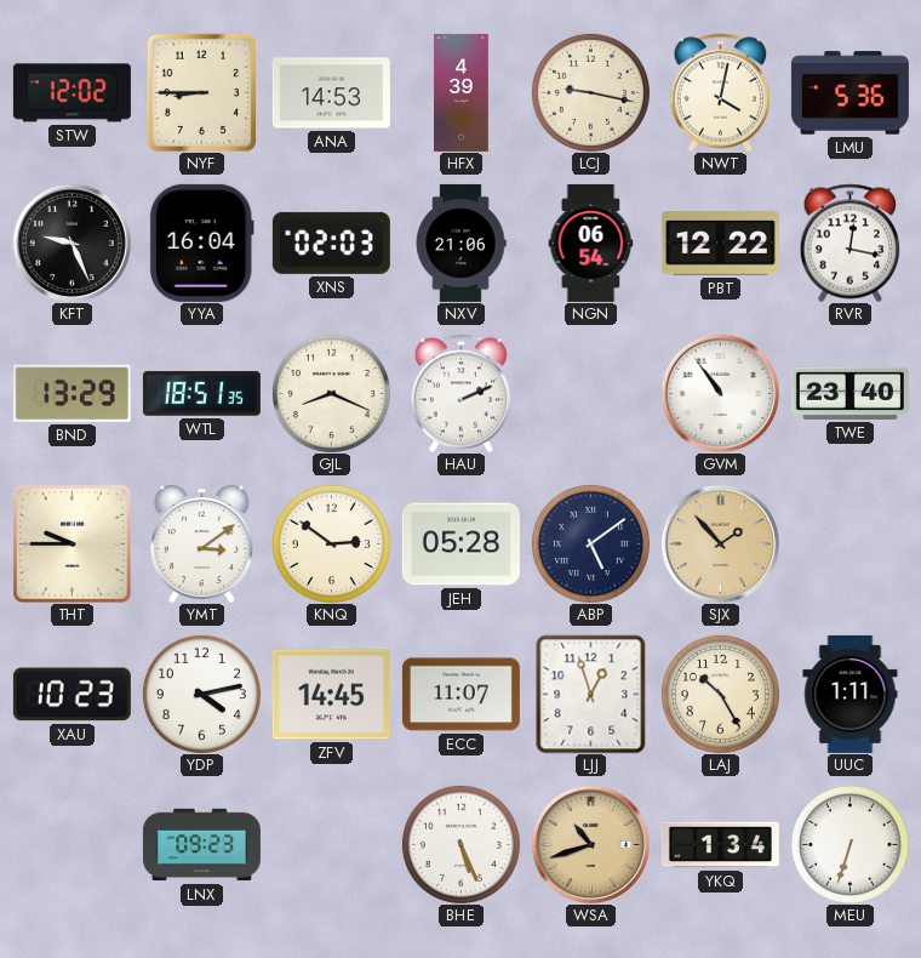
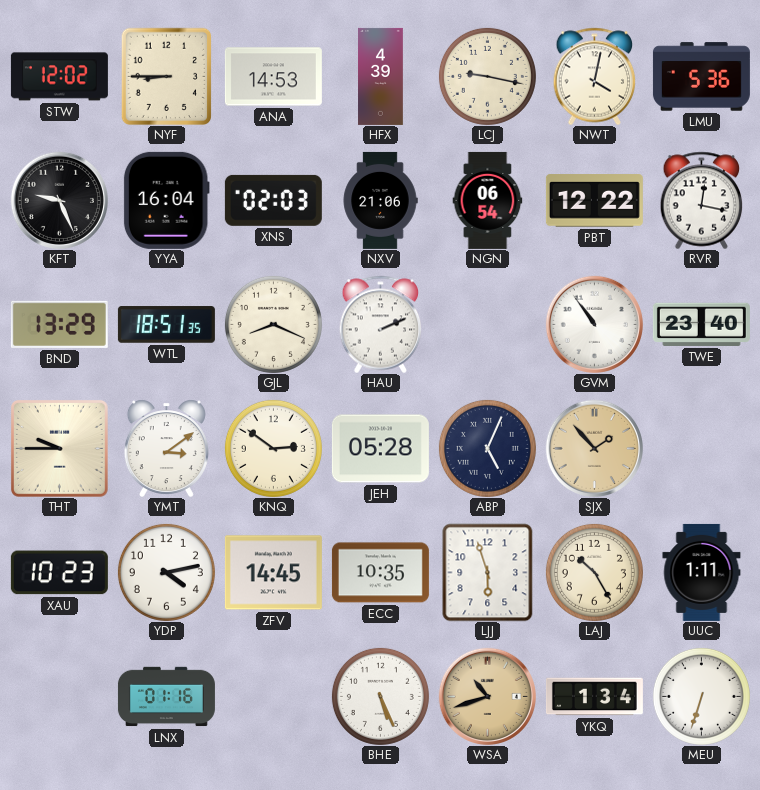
ABP: 5:09 -> 5:04
ECC: 11:07 -> 10:35
LJJ: 12:57 -> 5:57
LNX: 09:23 -> 01:16
